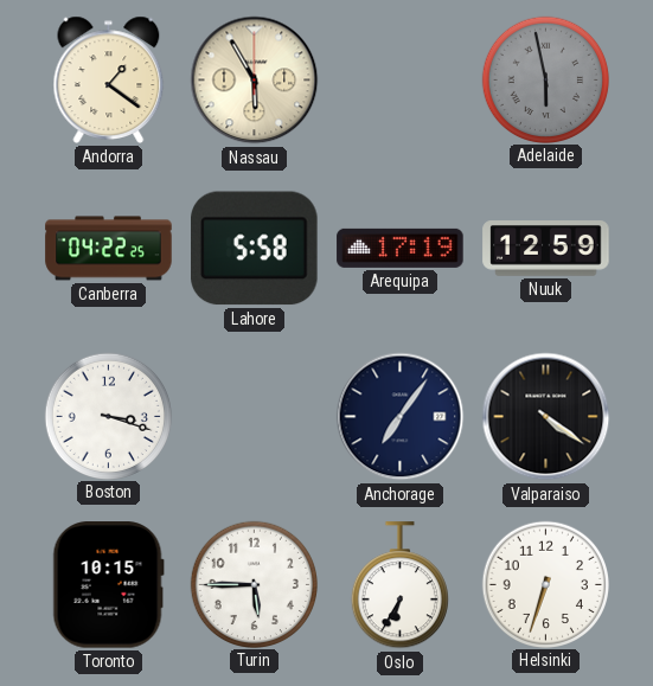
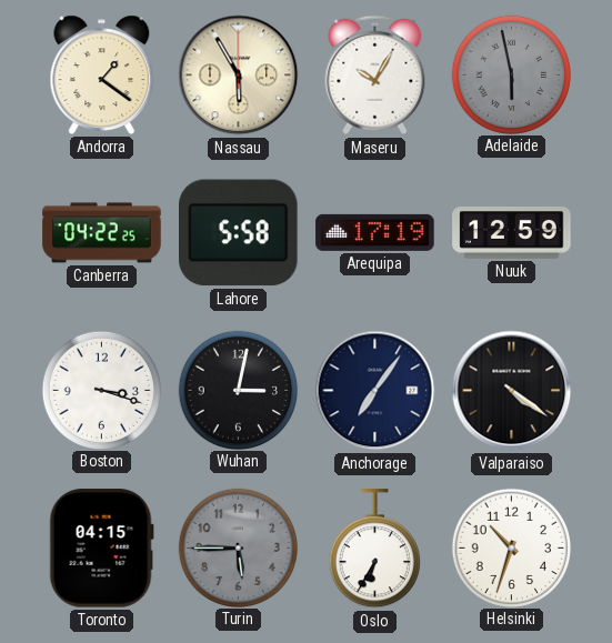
Maseru: none -> 10:05
Wuhan: none -> 3:02
Toronto: 10:15 -> 04:15
Turin dial: white -> grey
Helsinki: 6:33 -> 10:33
